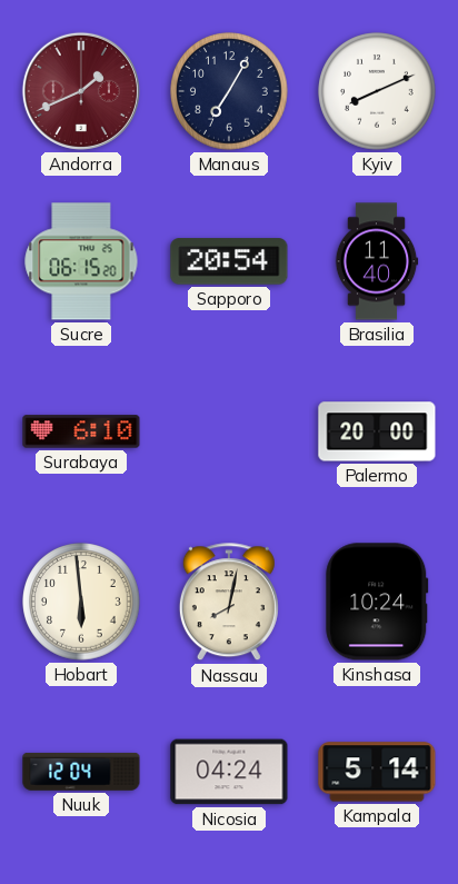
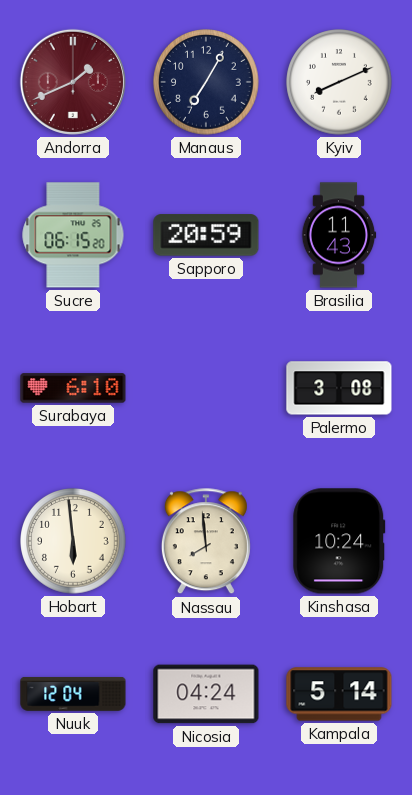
Sapporo: 20:54 -> 20:59
Brasilia: 11:40 -> 11:43
Palermo: 20:00 -> 3:08
Nassau: 8:02 -> 7:59
